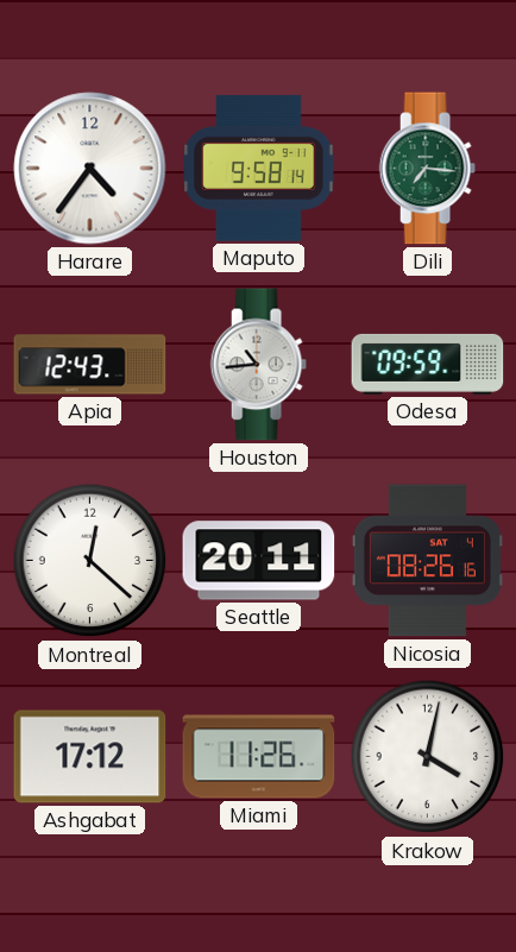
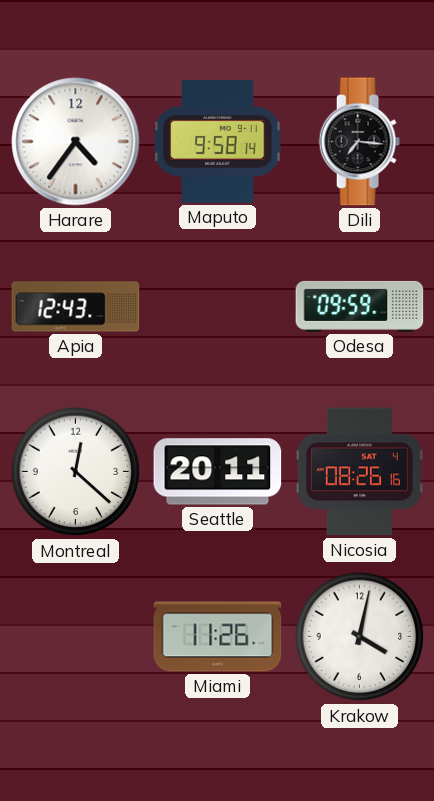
Dili dial: green -> black
Houston: 10:44 -> none
Ashgabat: 17:12 -> none
